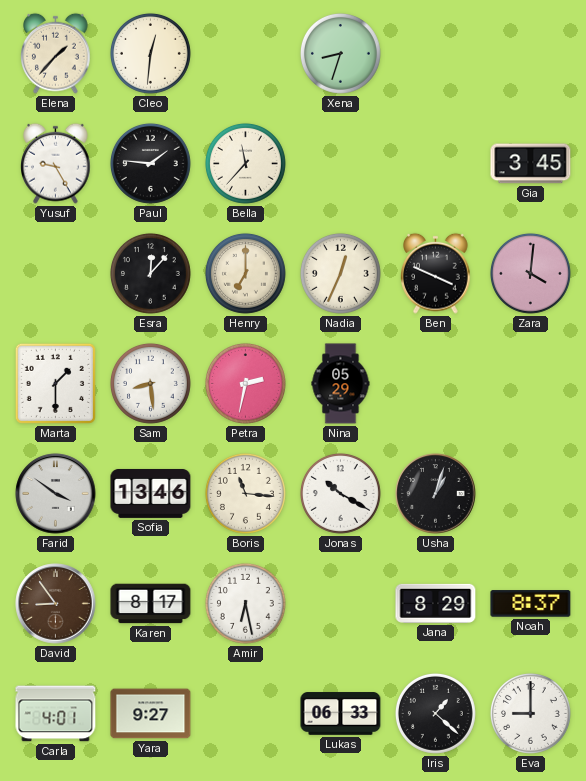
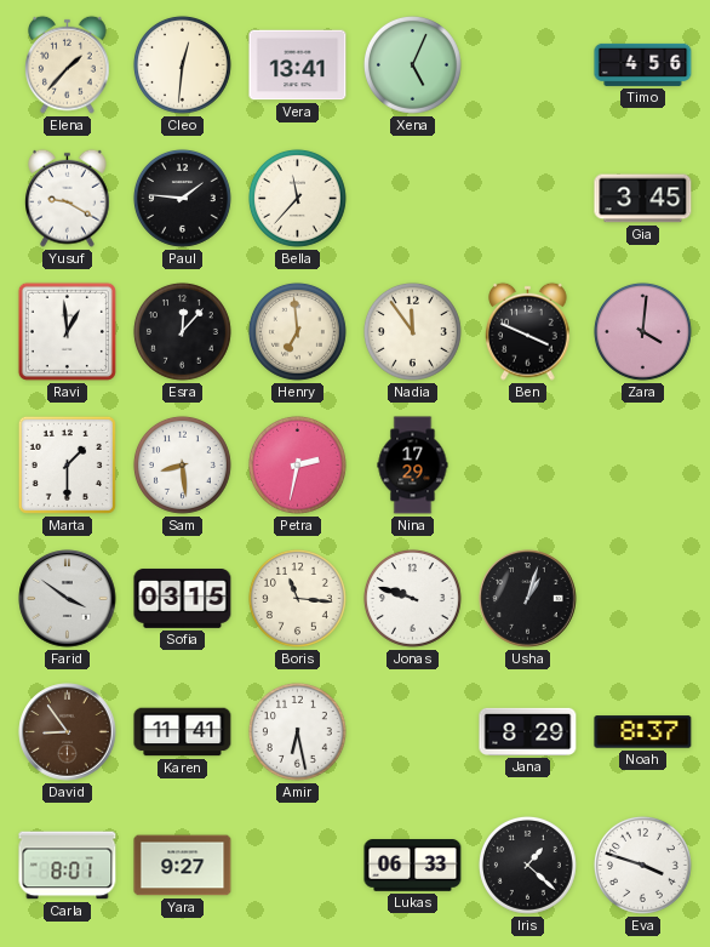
Vera: none -> 13:41
Xena: 8:33 -> 5:04
Timo: none -> 4:56
Yusuf: 9:25 -> 9:20
Ravi: none -> 12:59
Henry: 7:00 -> 6:59
Nadia: 12:34 -> 11:54
Nina: 05:29 -> 17:29
Sofia: 13:46 -> 03:15
Jonas: 10:20 -> 9:48
Karen: 8:17 -> 11:41
Carla: 4:01 -> 8:01
Eva: 9:00 -> 3:48
